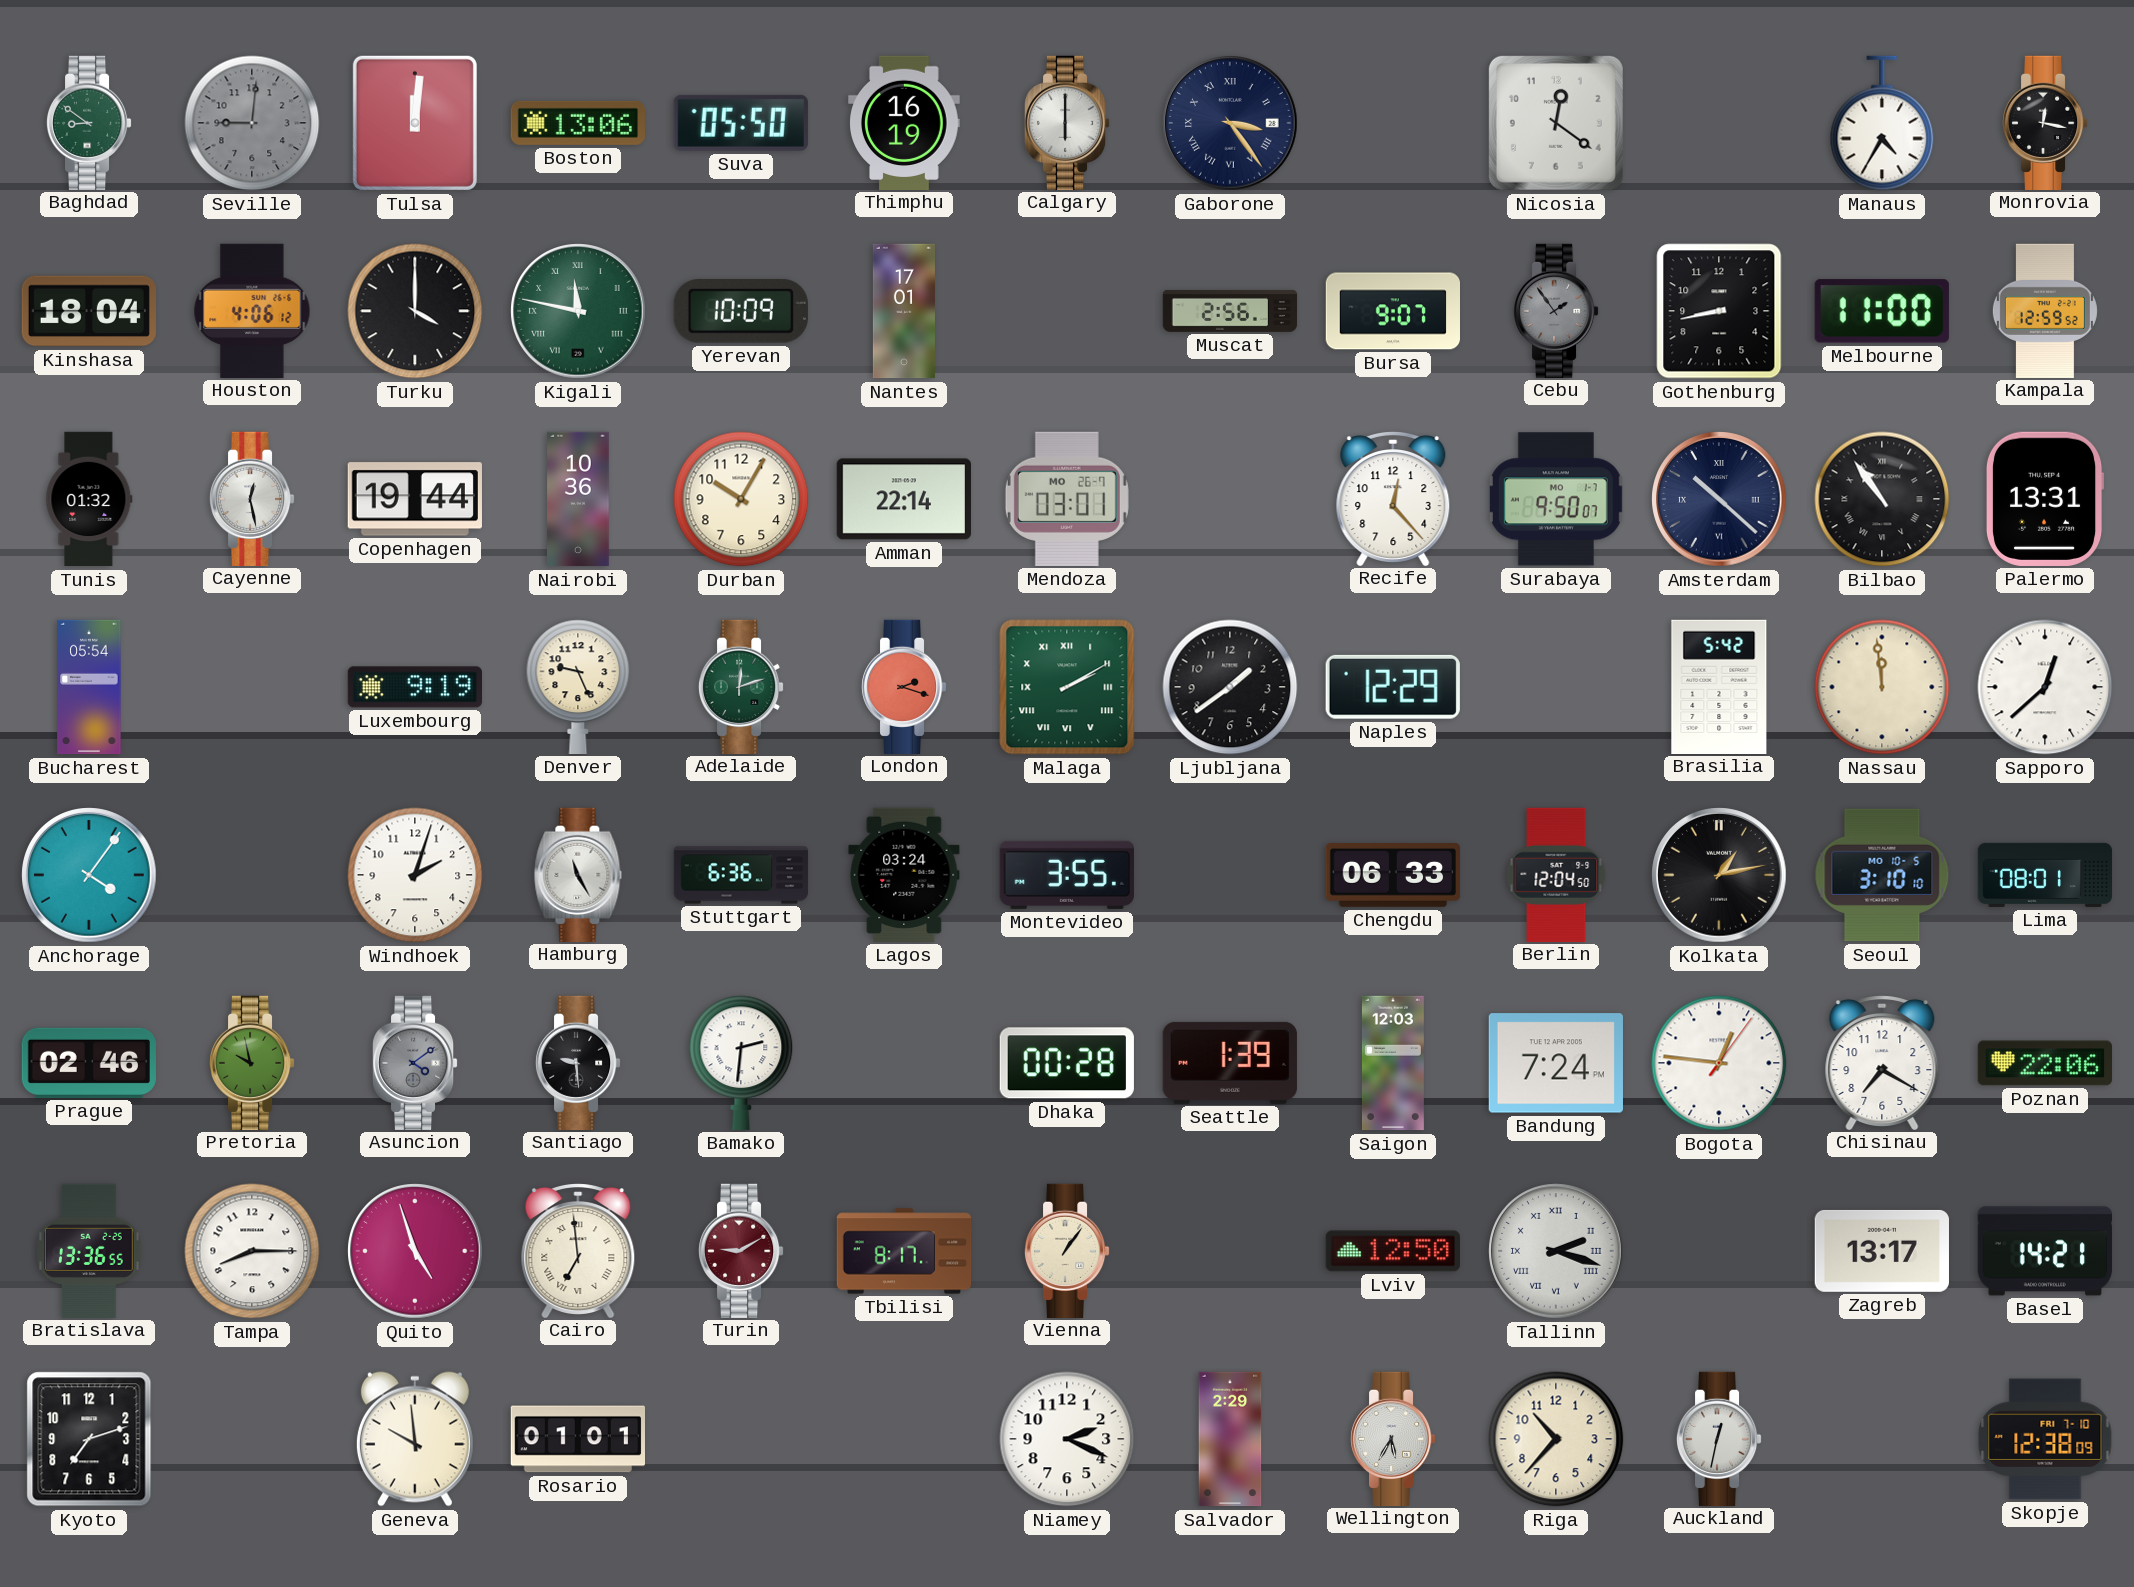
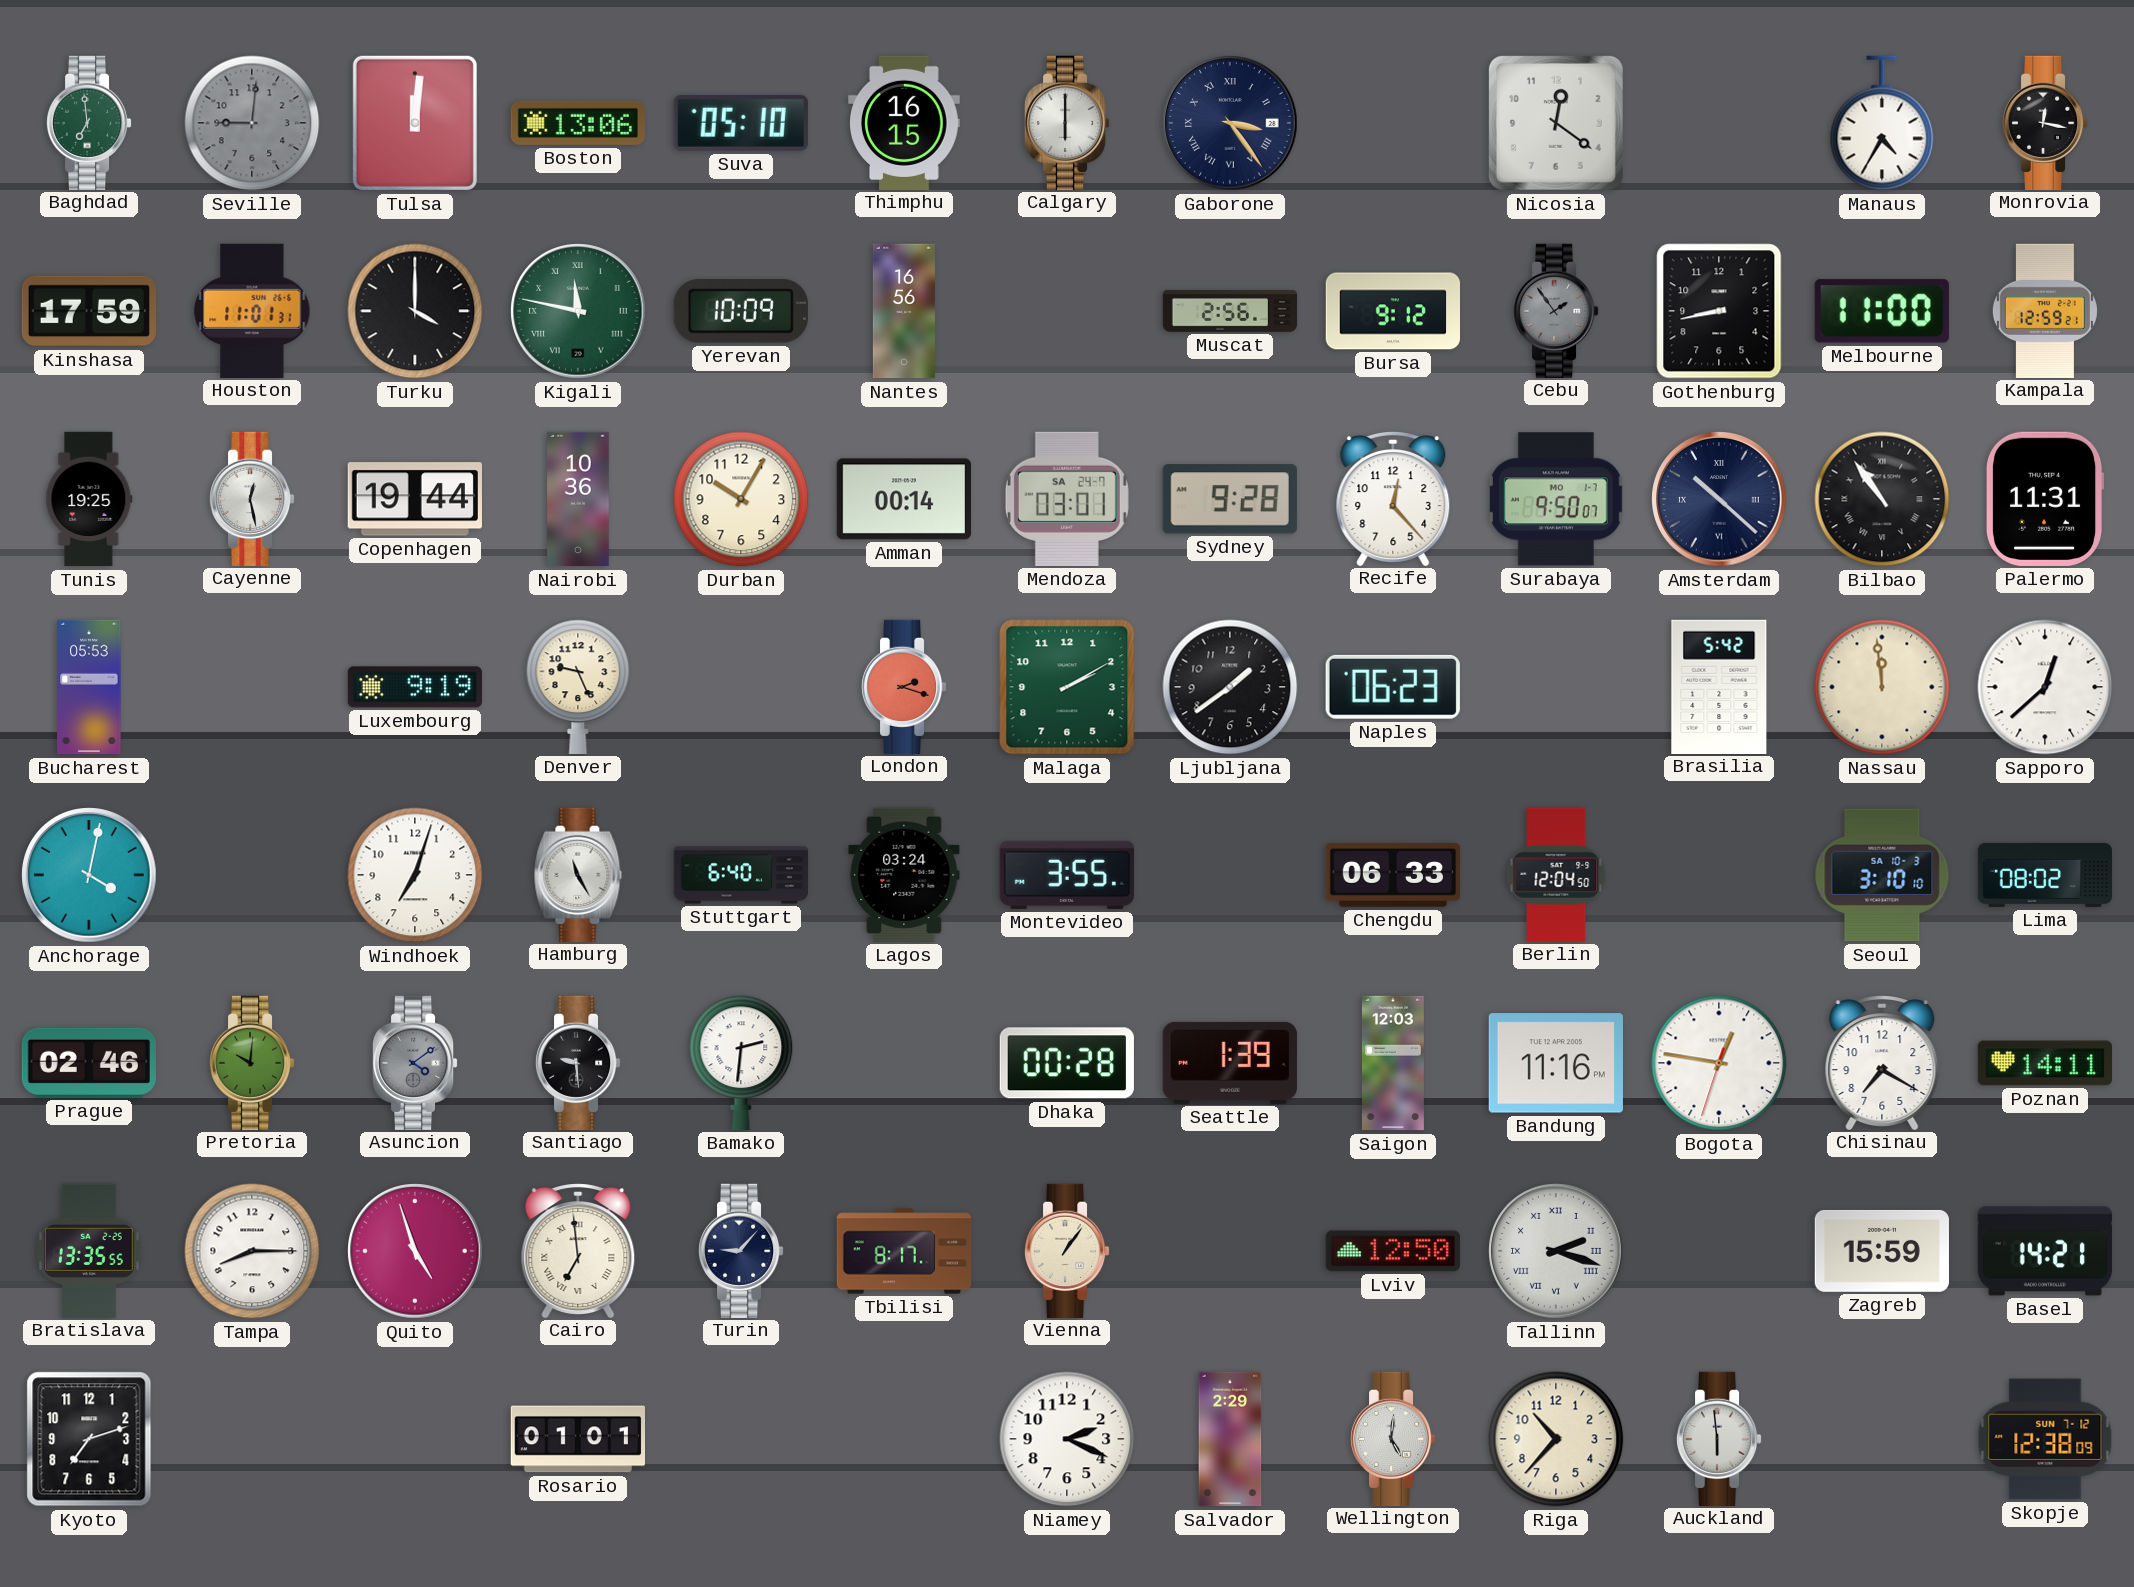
Baghdad: 8:51 -> 6:59
Suva: 05:50 -> 05:10
Thimphu: 16:19 -> 16:15
Kinshasa: 18:04 -> 17:59
Houston: 4:06 -> 11:01
Nantes: 17:01 -> 16:56
Bursa: 9:07 -> 9:12
Kampala: 12:59:52 -> 12:59:21
Tunis: 01:32 -> 19:25
Amman: 22:14 -> 00:14
Mendoza date: MO 26-7 -> SA 24-7
Sydney: none -> 9:28
Palermo: 13:31 -> 11:31
Bucharest: 05:54 -> 05:53
Adelaide: 12:12 -> none
Malaga numerals: Roman -> Arabic
Naples: 12:29 -> 06:23
Anchorage: 4:06 -> 4:02
Windhoek: 2:03 -> 7:03
Stuttgart: 6:36 -> 6:40
Kolkata: 1:13 -> none
Seoul date: MO 10-5 -> SA 10-3
Lima: 08:01 -> 08:02
Pretoria: 9:58 -> 10:01
Bandung: 7:24 -> 11:16
Bogota: 12:46:06 -> 12:46:33
Poznan: 22:06 -> 14:11
Bratislava: 13:36 -> 13:35
Turin: 9:10 -> 9:07
Turin dial: burgundy -> navy
Zagreb: 13:17 -> 15:59
Geneva: 9:59 -> none
Wellington: 5:35 -> 5:01
Auckland: 12:32 -> 5:59
Skopje date: FRI 7-10 -> SUN 7-12
